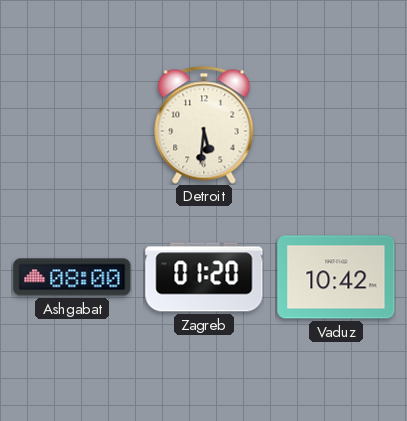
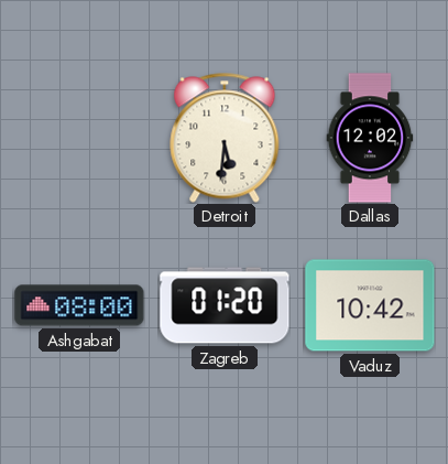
Dallas: none -> 12:02
